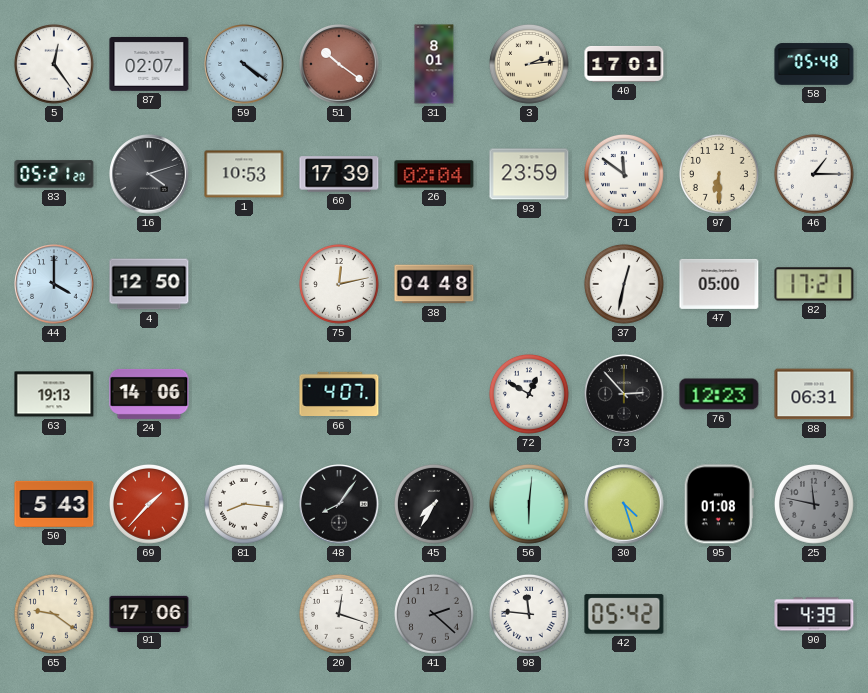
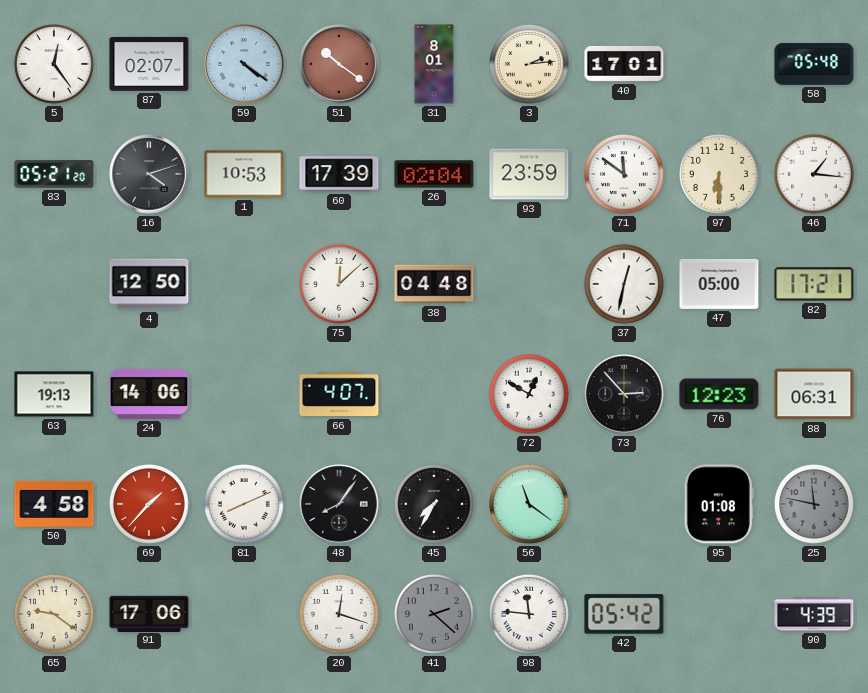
46: 1:15 -> 1:16
44: 4:00 -> none
75: 12:13 -> 12:08
50: 5:43 -> 4:58
81: 8:16 -> 8:11
56: 6:01 -> 11:21
30: 4:27 -> none
